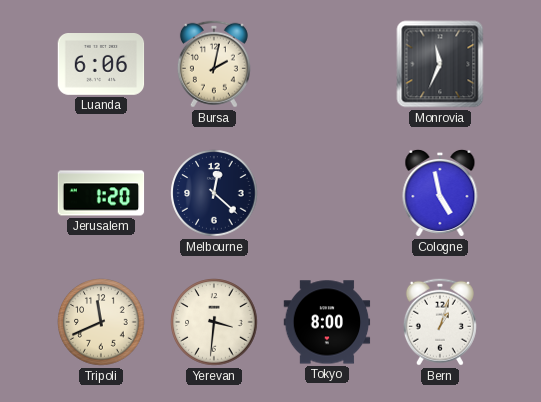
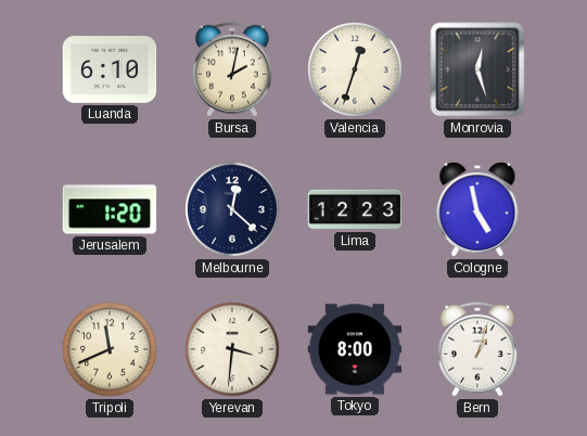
Luanda: 6:06 -> 6:10
Valencia: none -> 12:33
Monrovia: 11:34 -> 12:27
Lima: none -> 12:23
